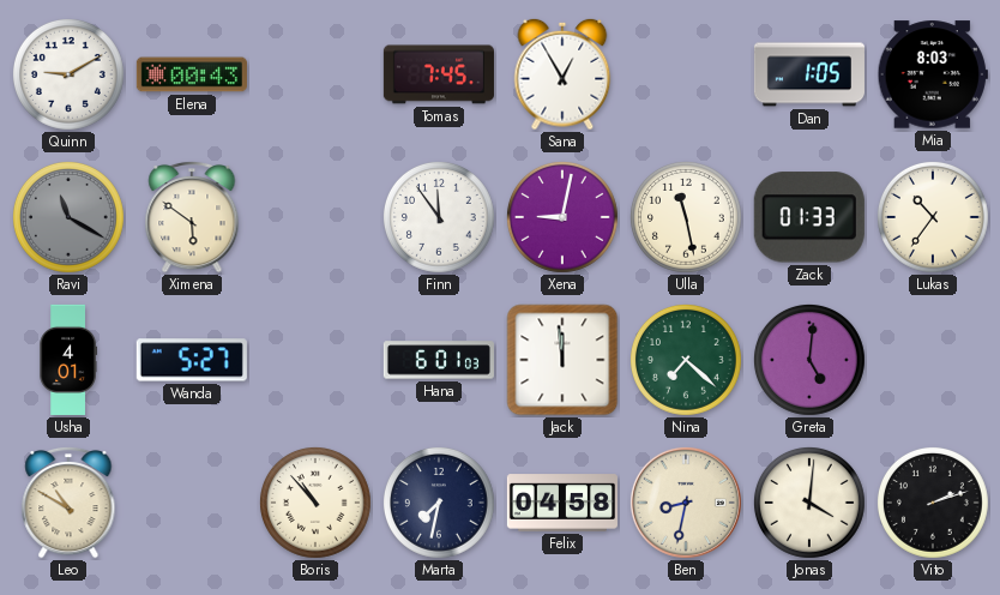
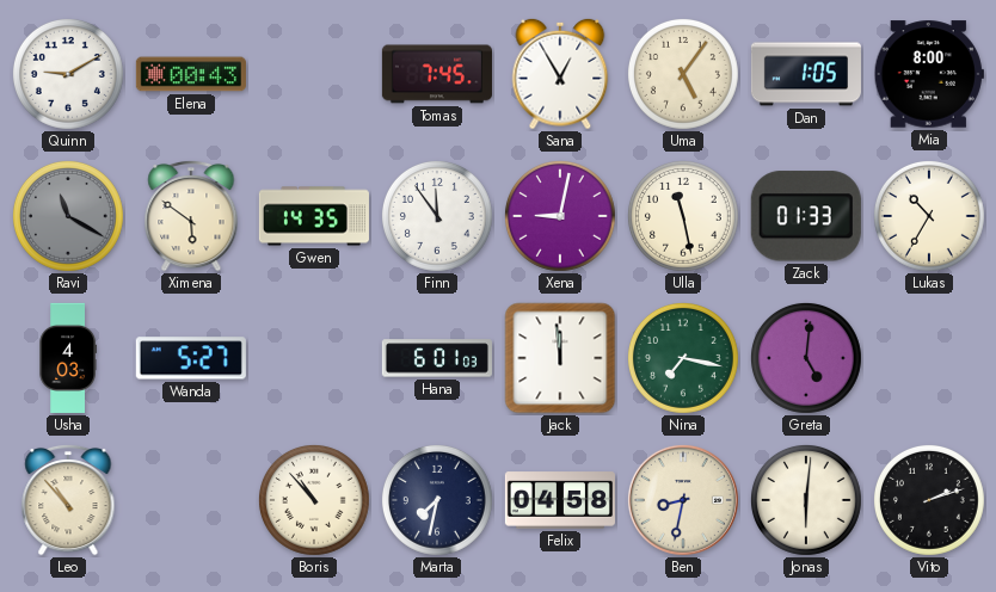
Uma: none -> 5:06
Mia: 8:03 -> 8:00
Gwen: none -> 14:35
Lukas: 10:36 -> 10:35
Usha: 4:01 -> 4:03
Nina: 7:22 -> 7:17
Leo: 10:50 -> 10:53
Jonas: 4:01 -> 6:01
